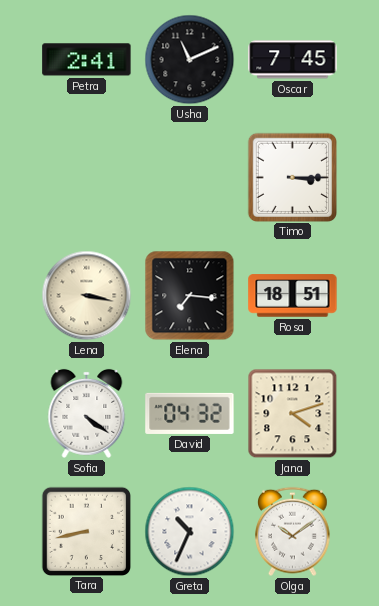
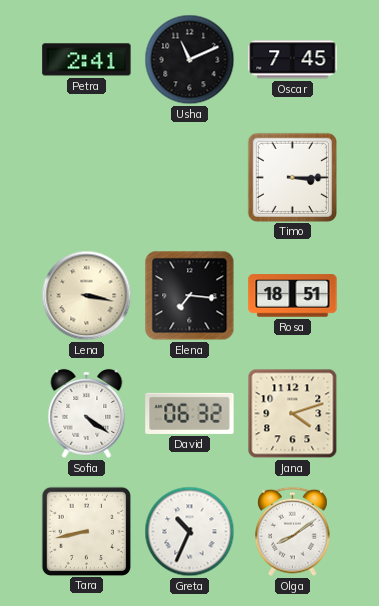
David: 04:32 -> 06:32
Olga: 10:09 -> 8:09
